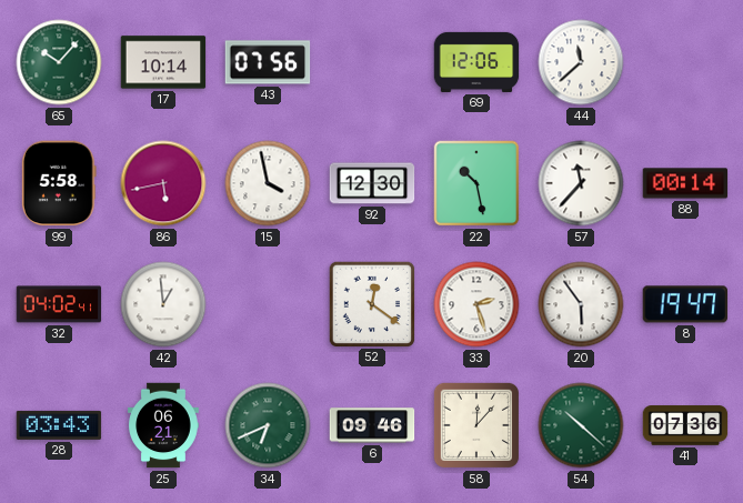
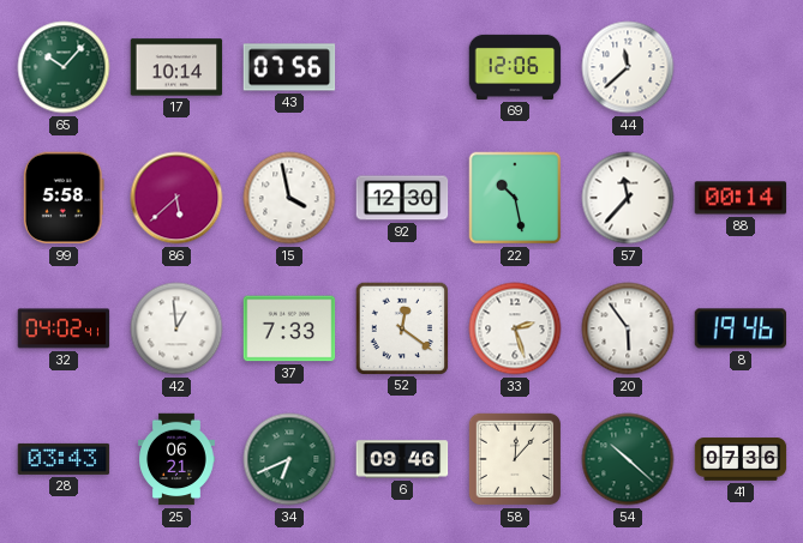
86: 5:43 -> 5:38
37: none -> 7:33
8: 19:47 -> 19:46
